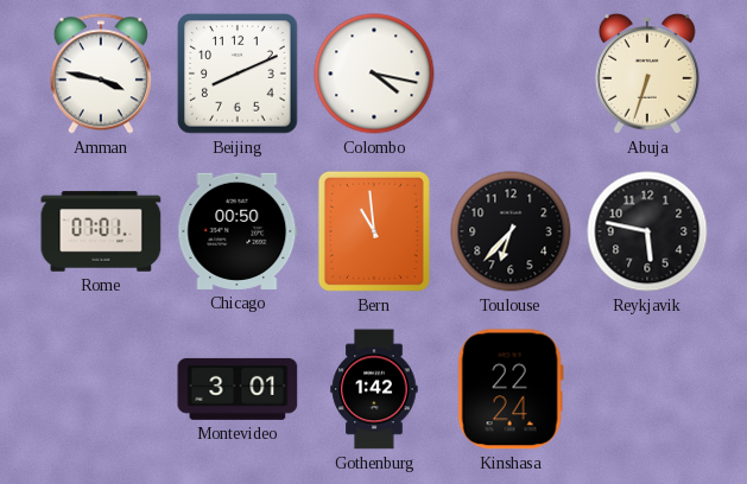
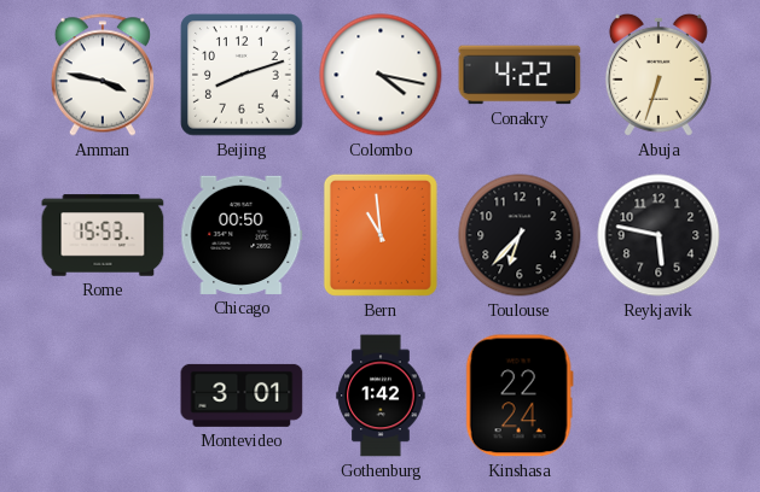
Beijing: 8:11 -> 8:12
Conakry: none -> 4:22
Rome: 07:01 -> 15:53
